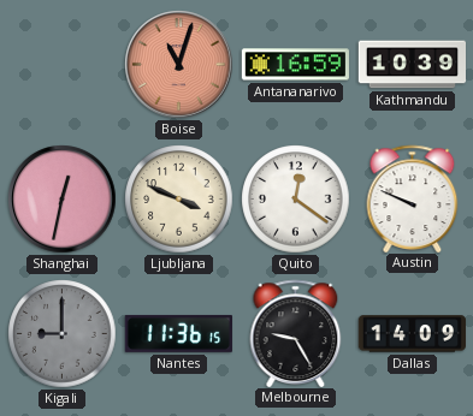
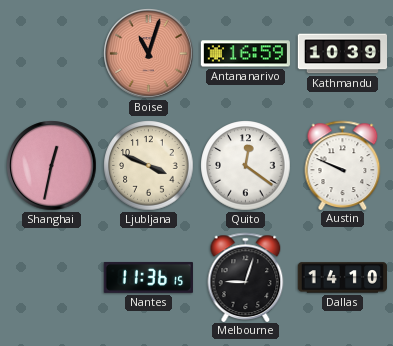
Kigali: 9:00 -> none
Melbourne: 9:25 -> 9:03
Dallas: 14:09 -> 14:10
